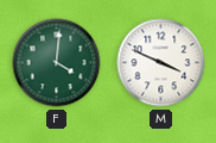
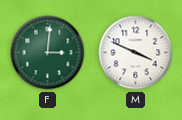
F: 4:01 -> 3:01
